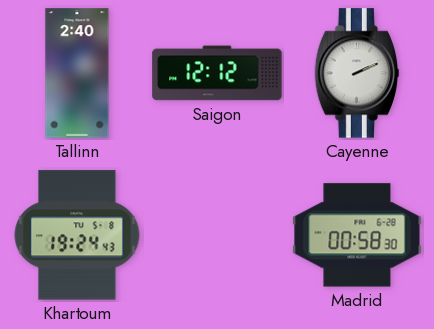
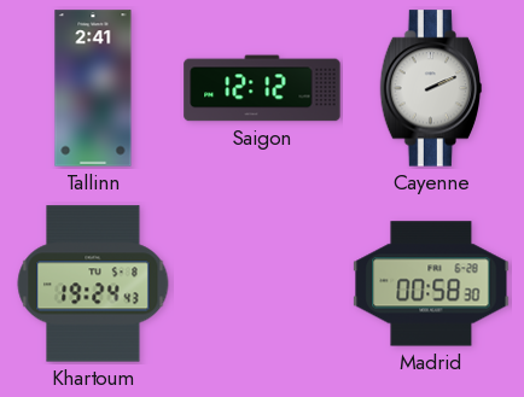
Tallinn: 2:40 -> 2:41
